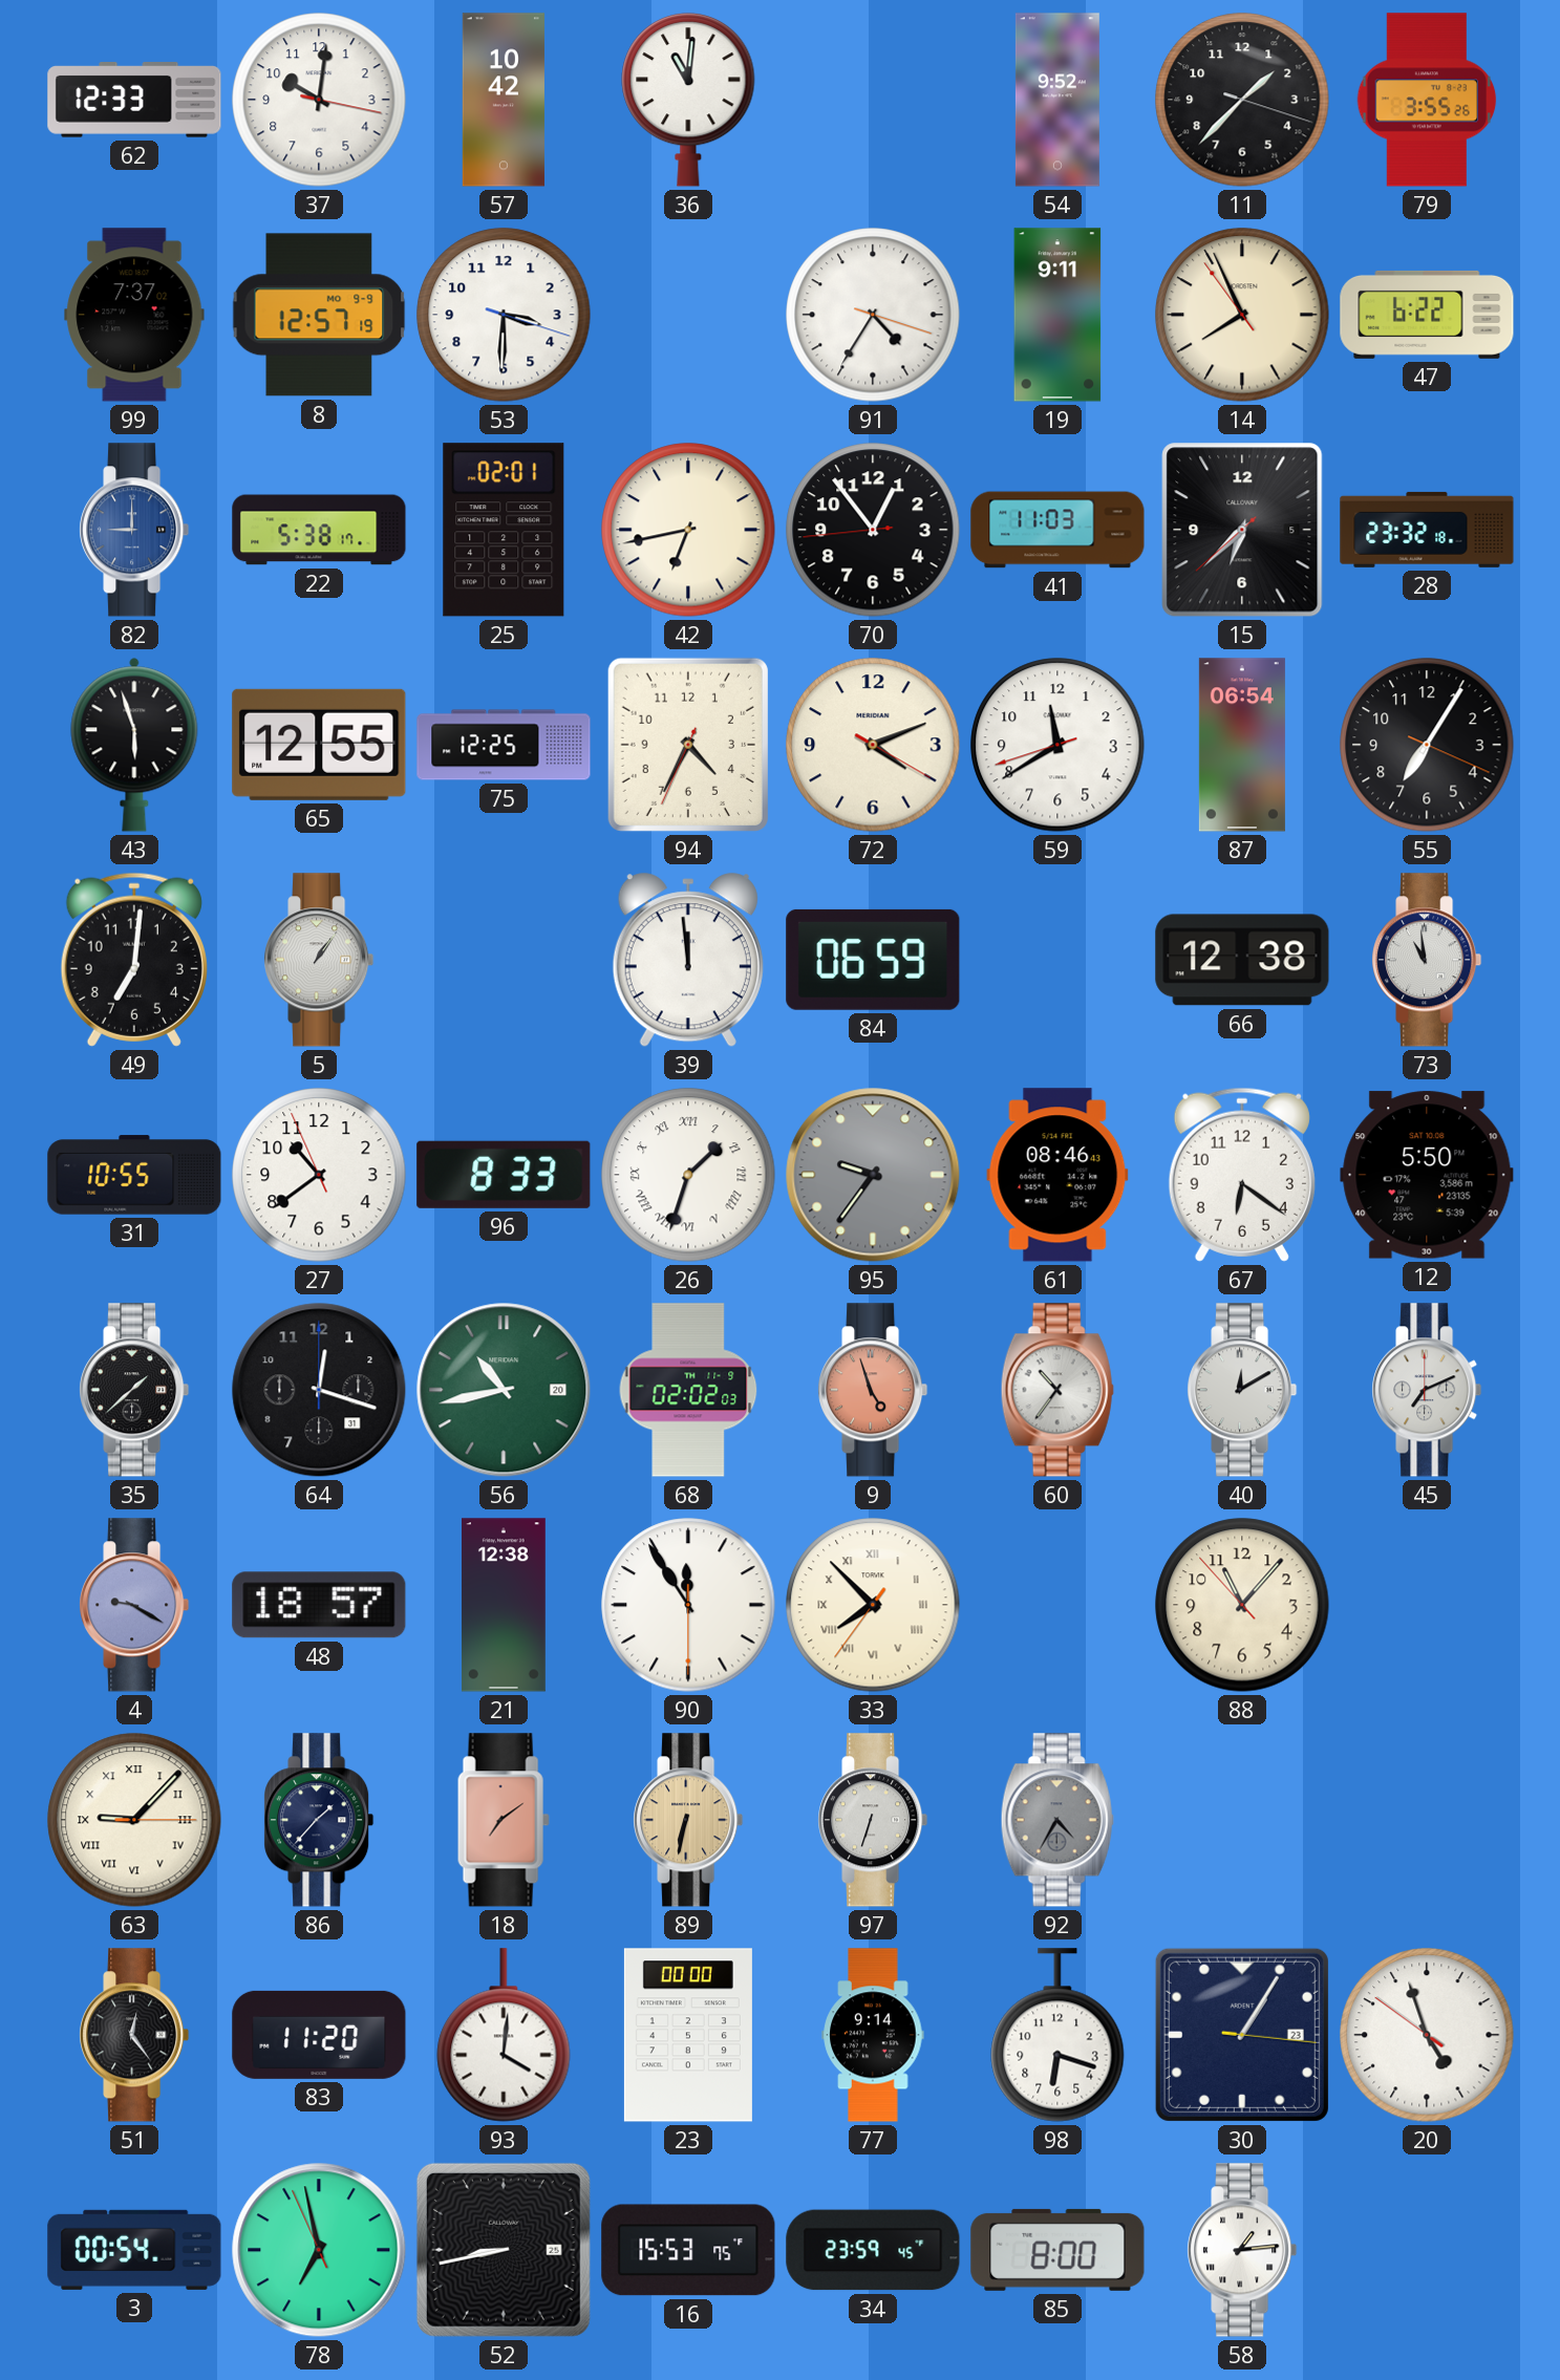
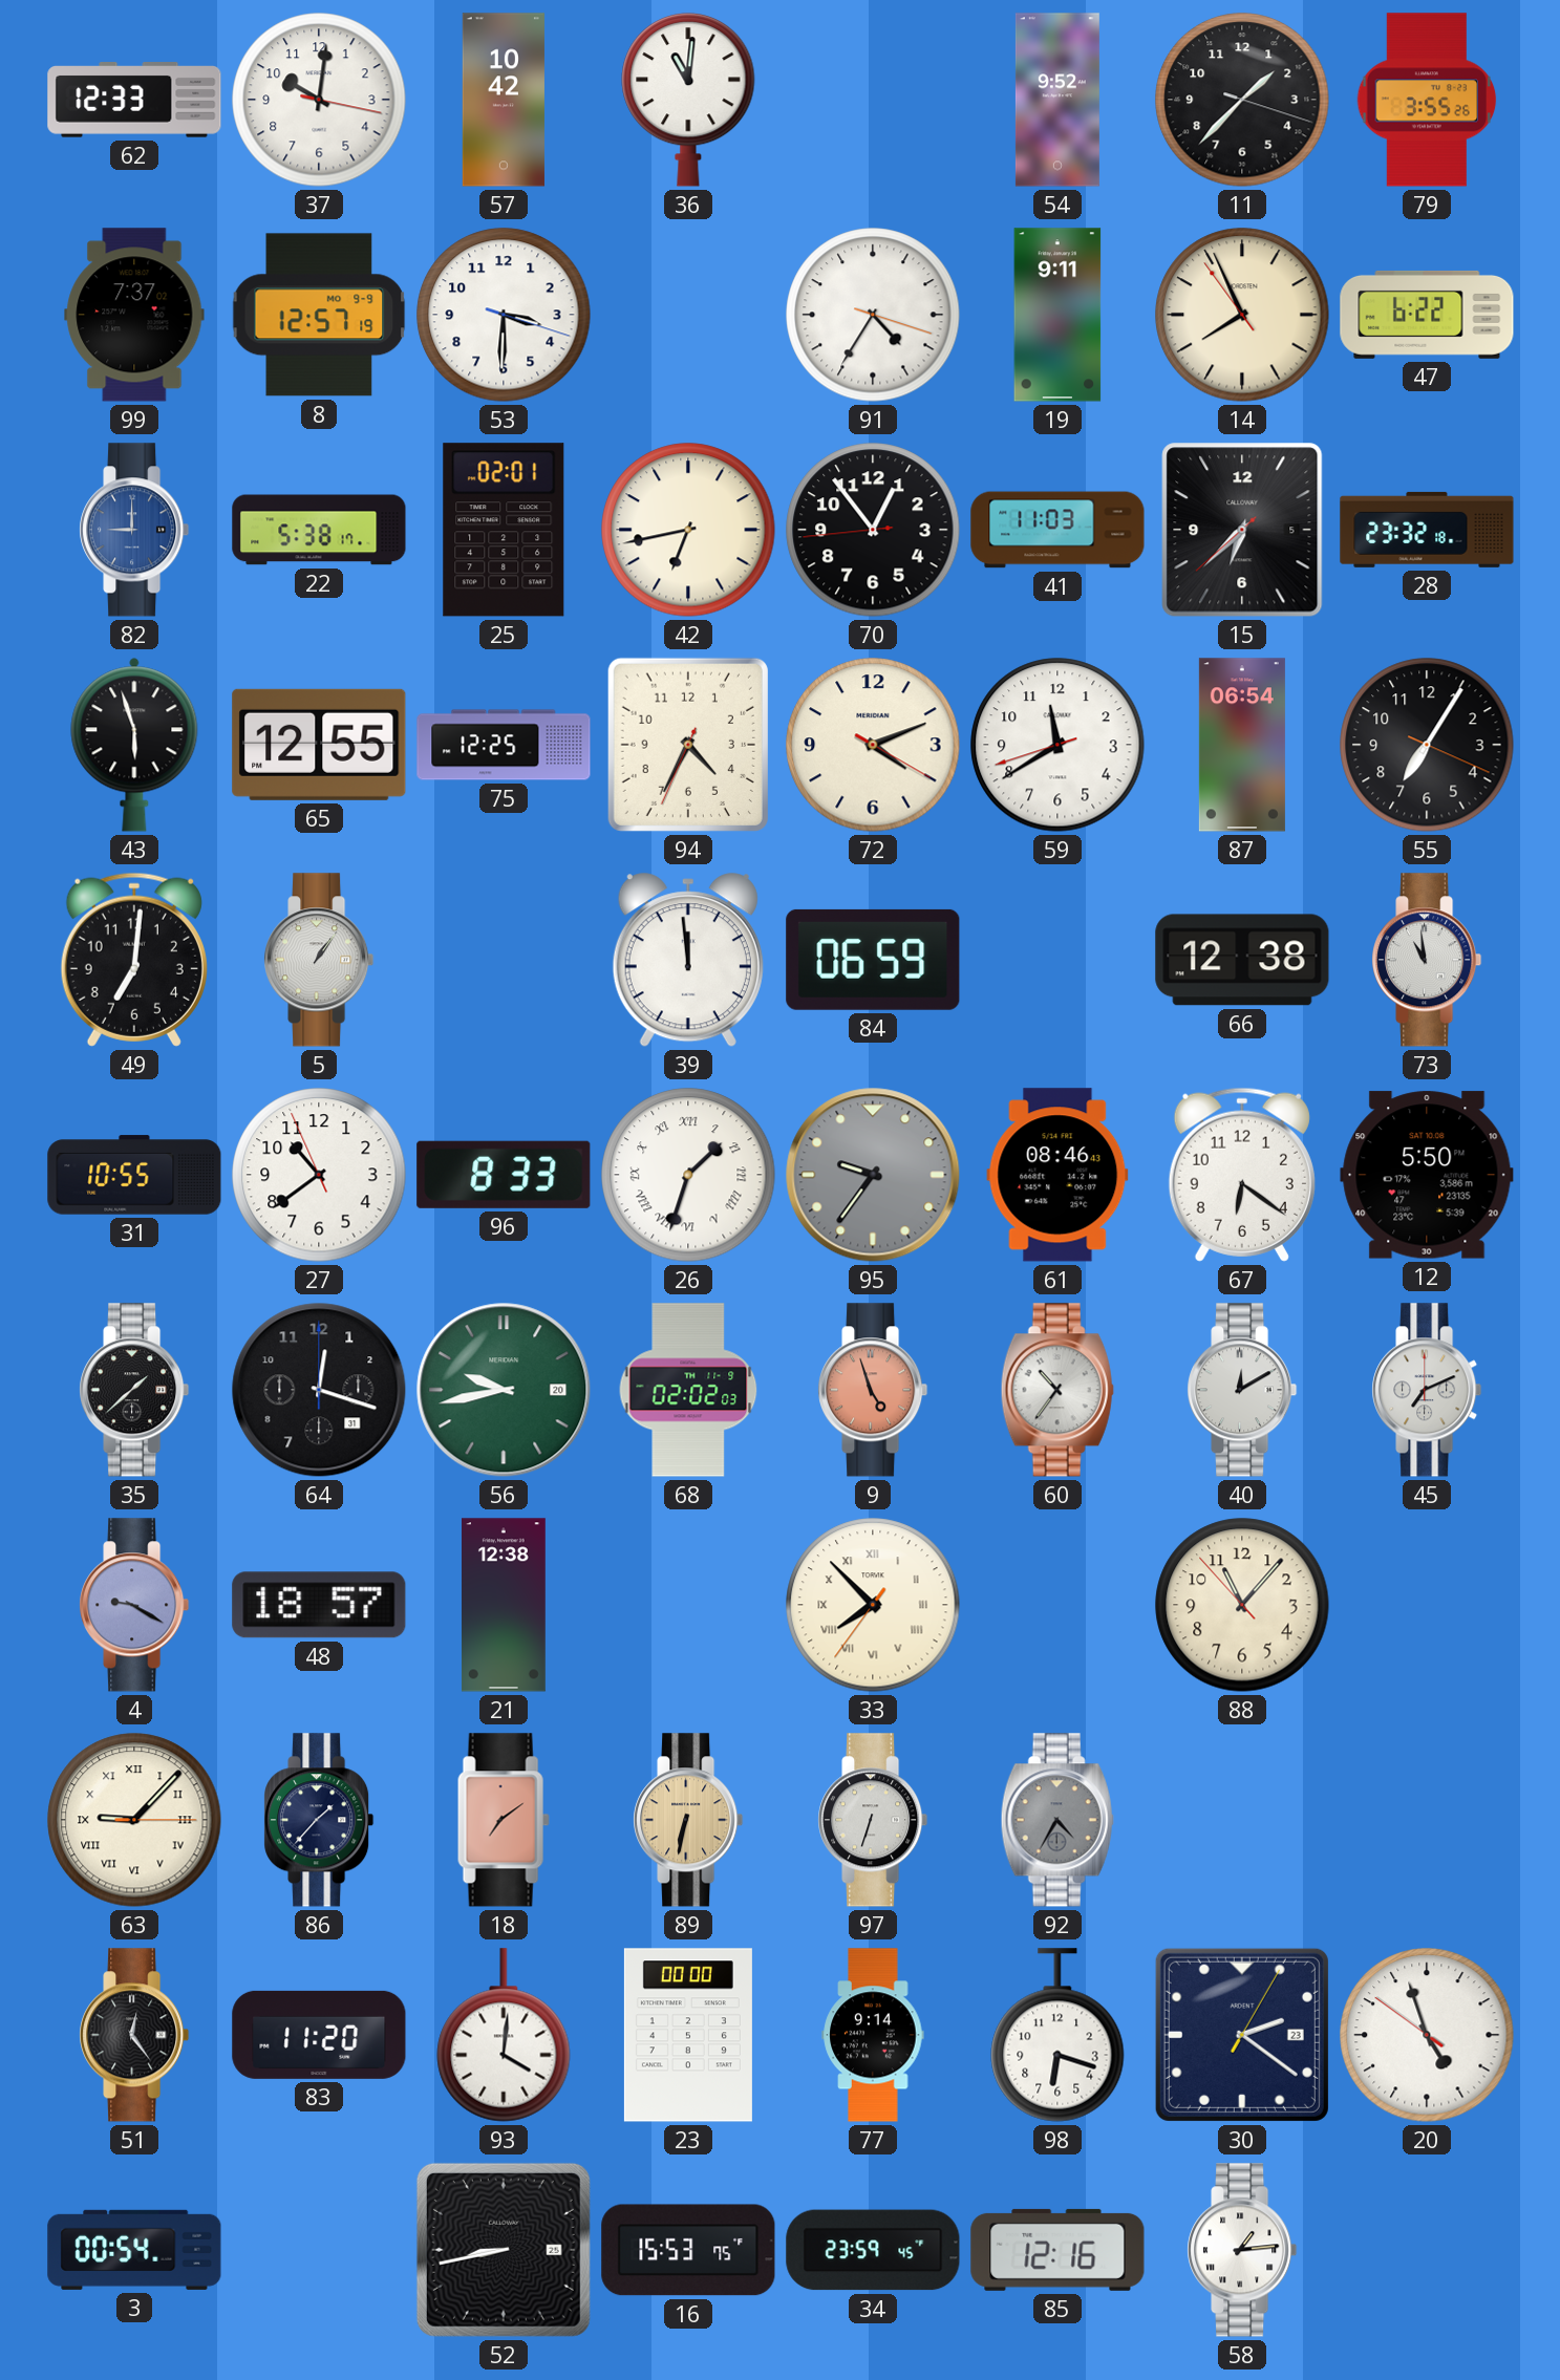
56: 10:43 -> 9:43
90: 11:54 -> none
30: 1:05 -> 2:21
78: 6:57 -> none
85: 8:00 -> 12:16
